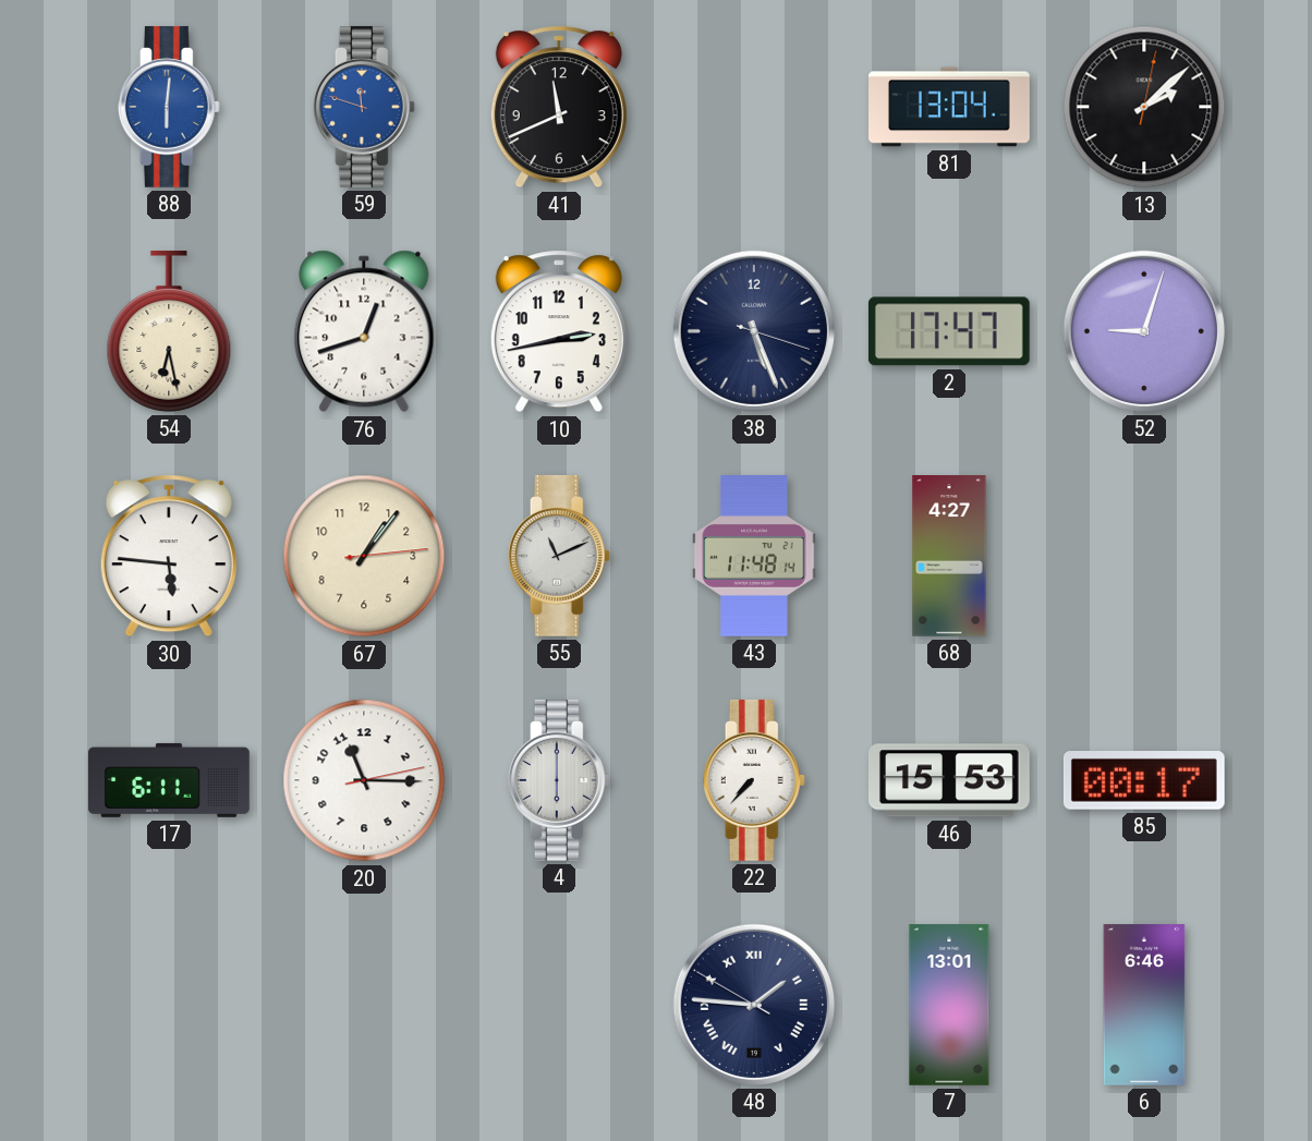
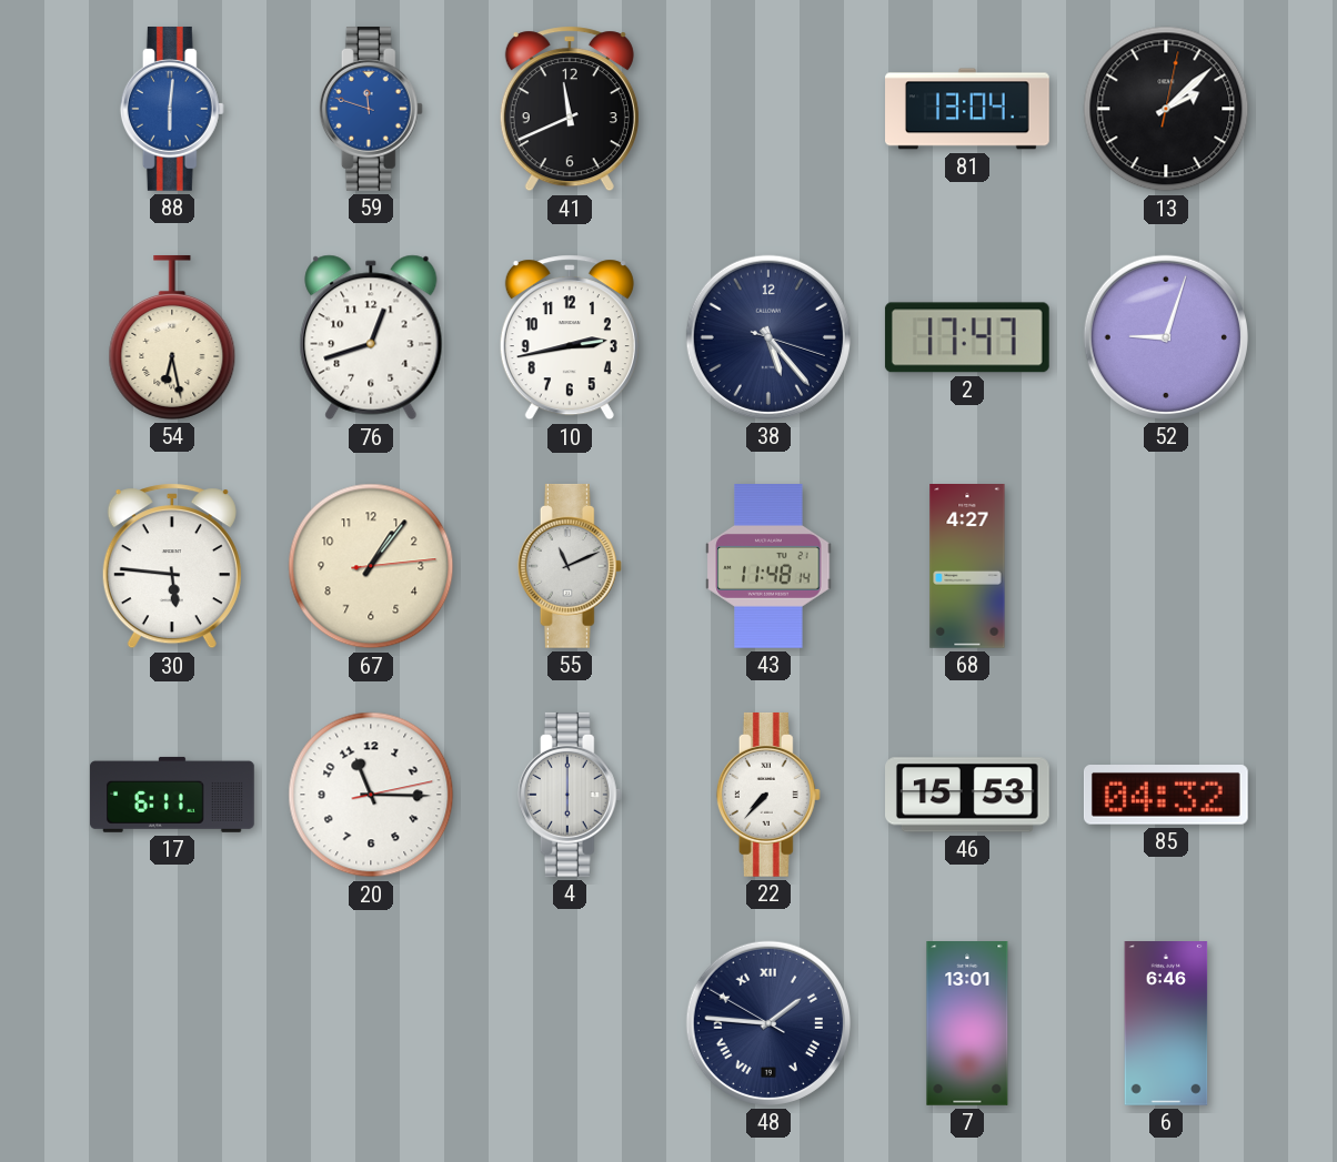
38: 5:26 -> 5:23
85: 00:17 -> 04:32
